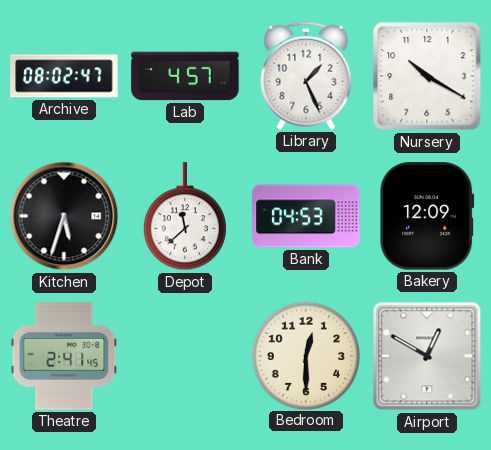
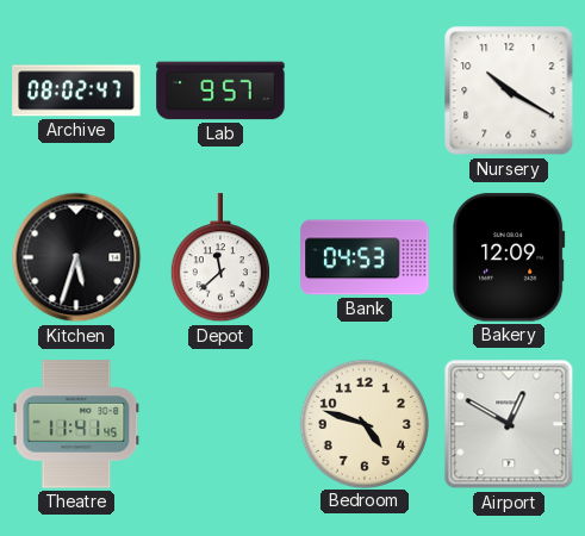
Lab: 4:57 -> 9:57
Library: 1:26 -> none
Theatre: 2:41 -> 11:41
Bedroom: 12:30 -> 4:48
